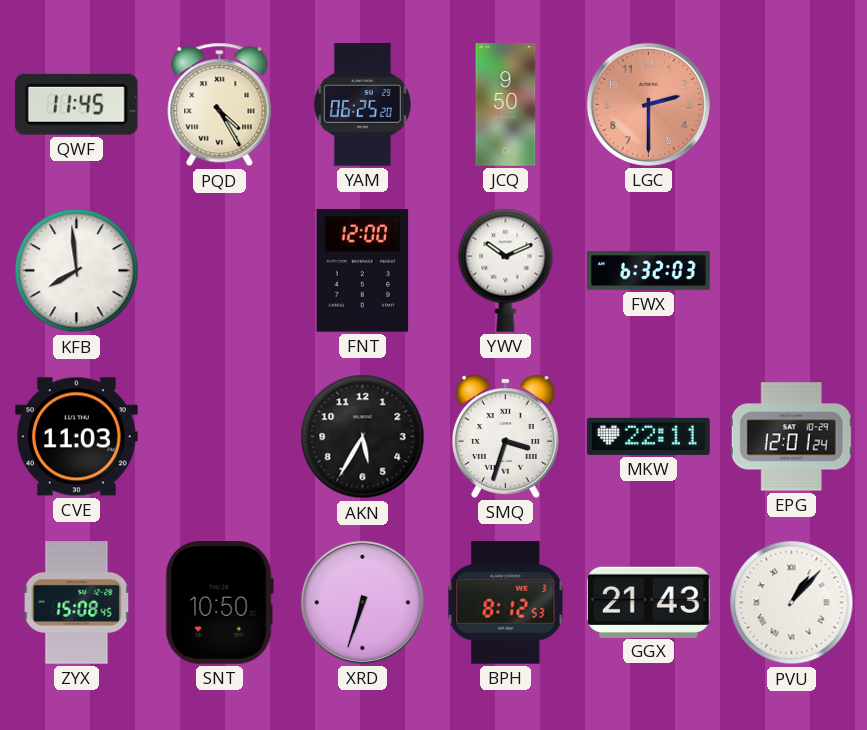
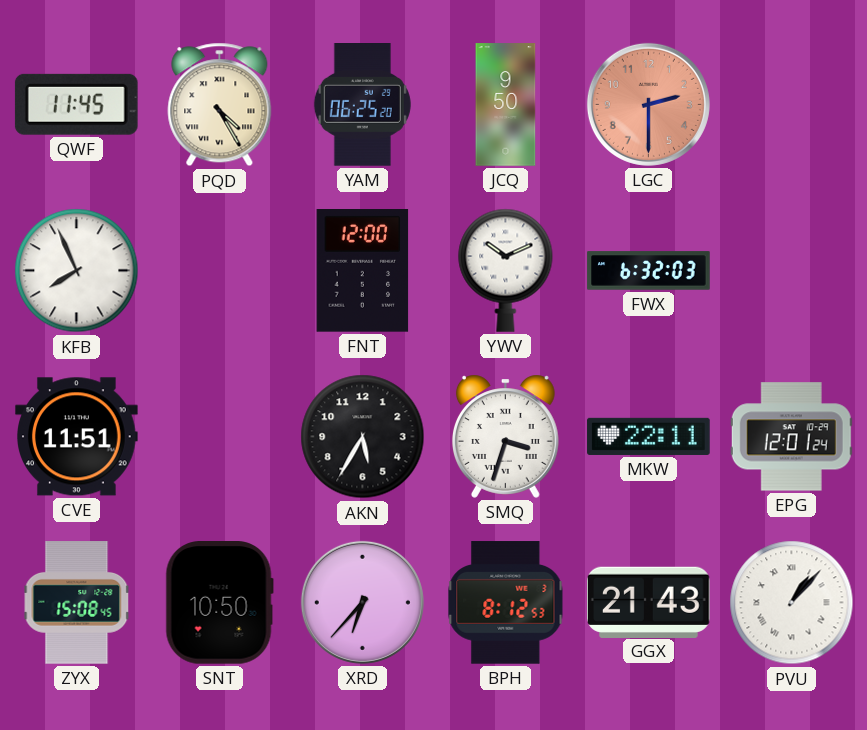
KFB: 7:59 -> 7:56
CVE: 11:03 -> 11:51
XRD: 6:33 -> 6:37
